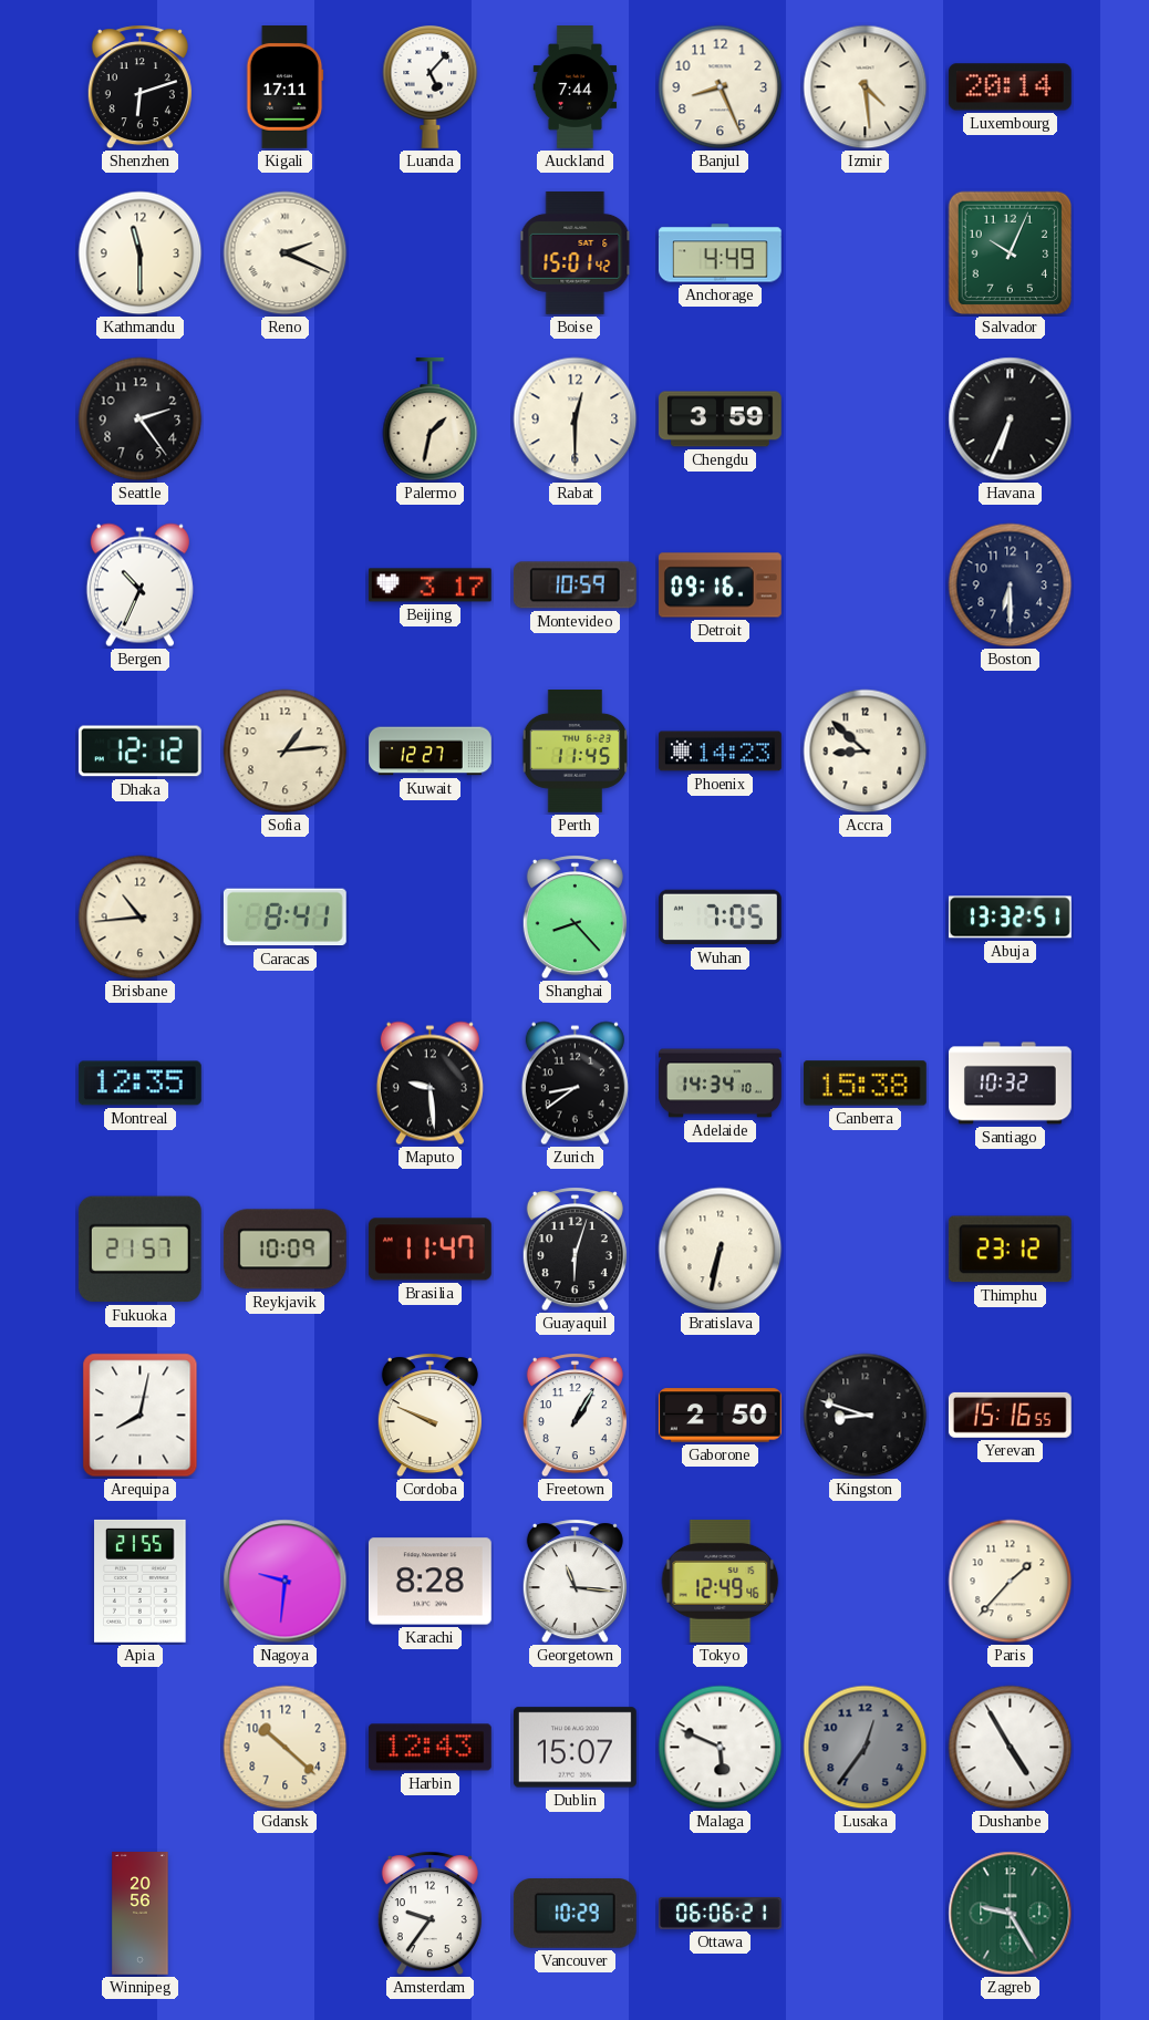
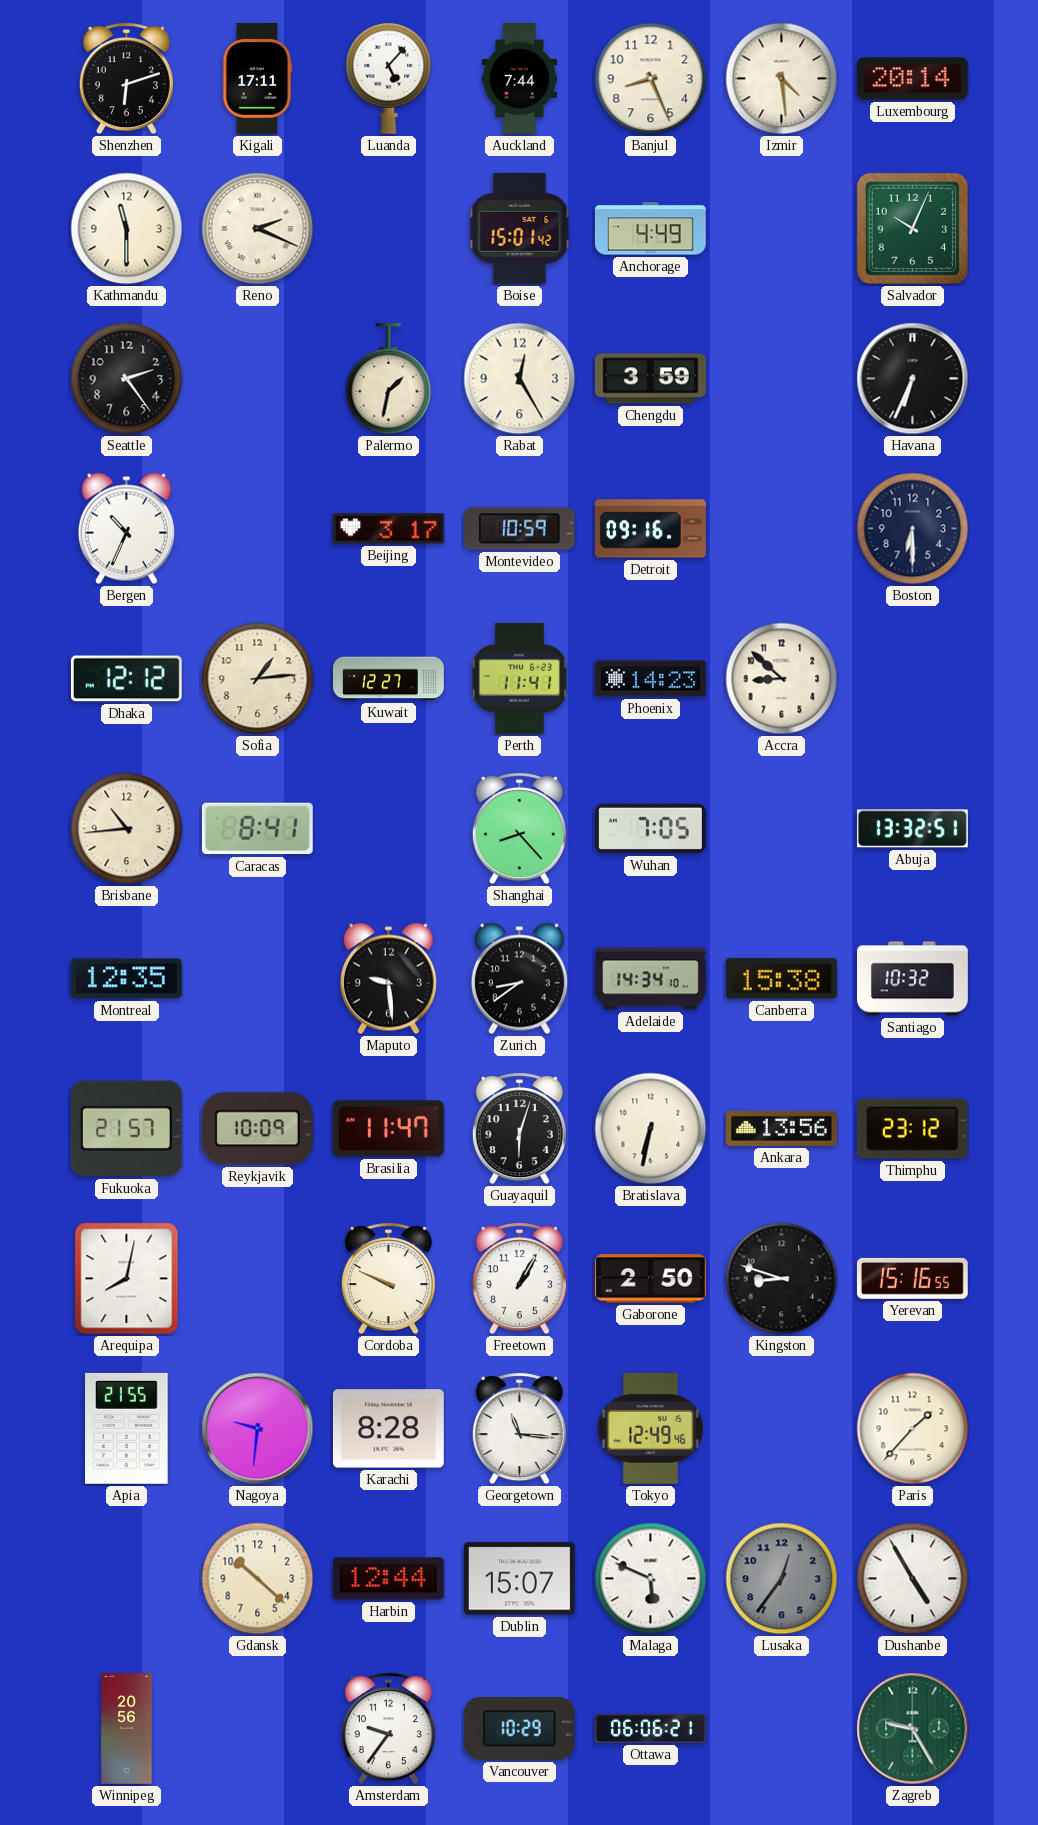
Rabat: 12:30 -> 12:25
Perth: 11:45 -> 11:41
Ankara: none -> 13:56
Harbin: 12:43 -> 12:44
